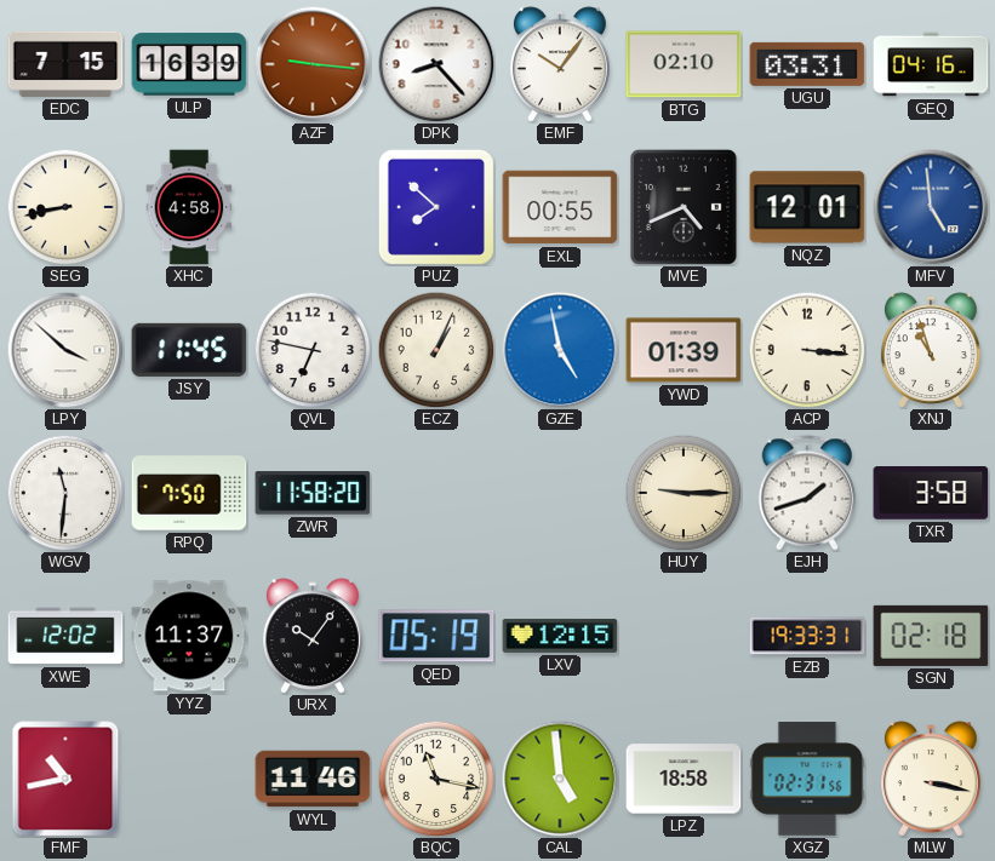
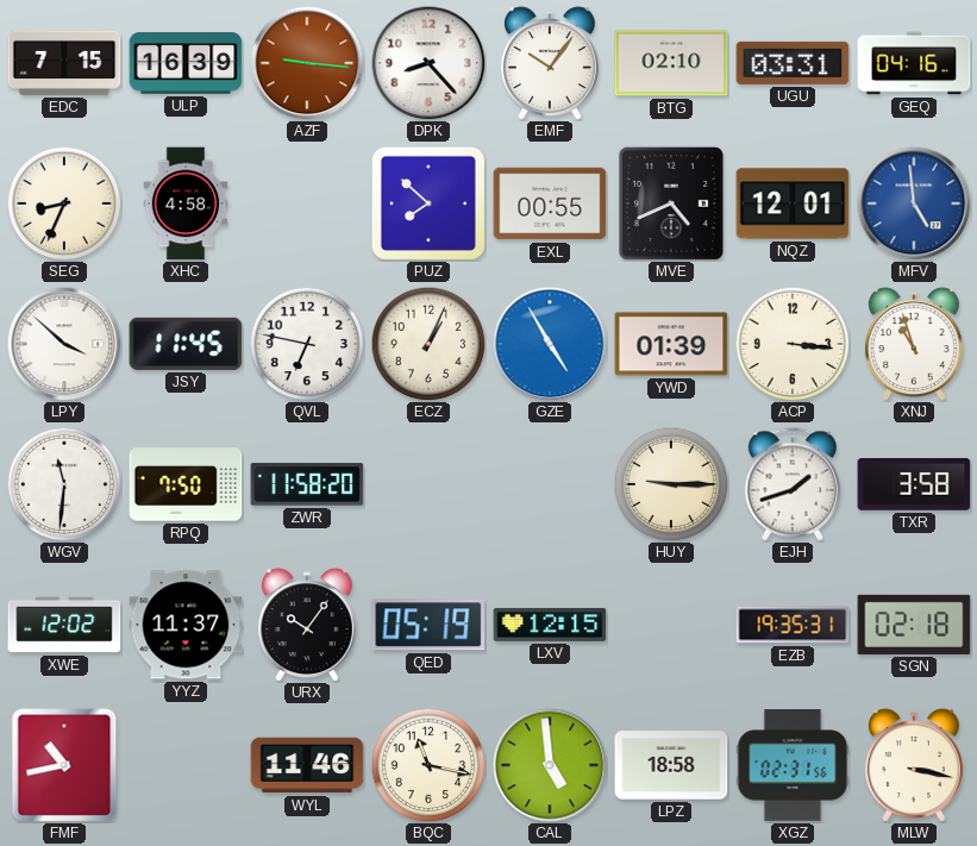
SEG: 8:43 -> 8:34
GZE: 4:58 -> 4:55
EZB: 19:33 -> 19:35
